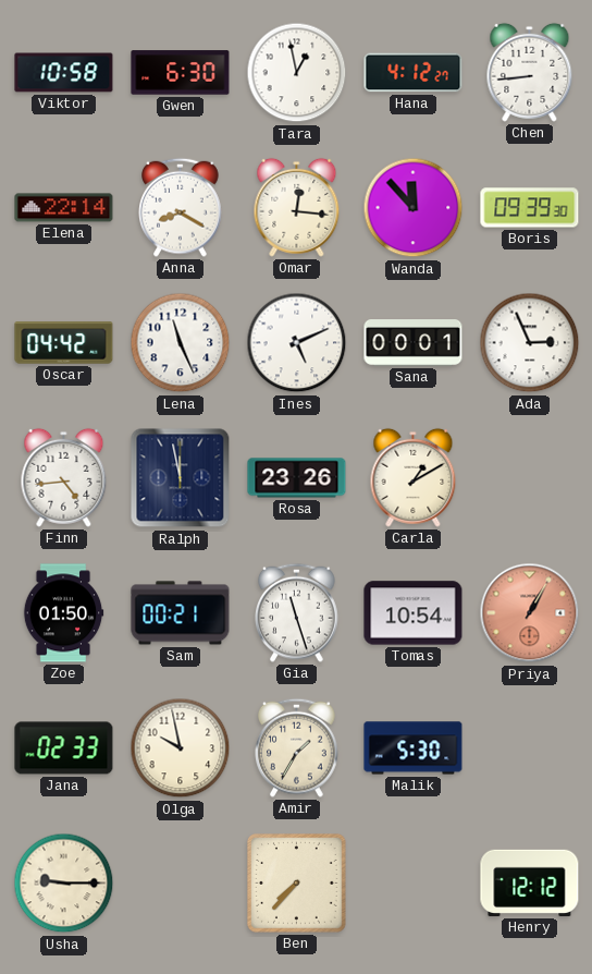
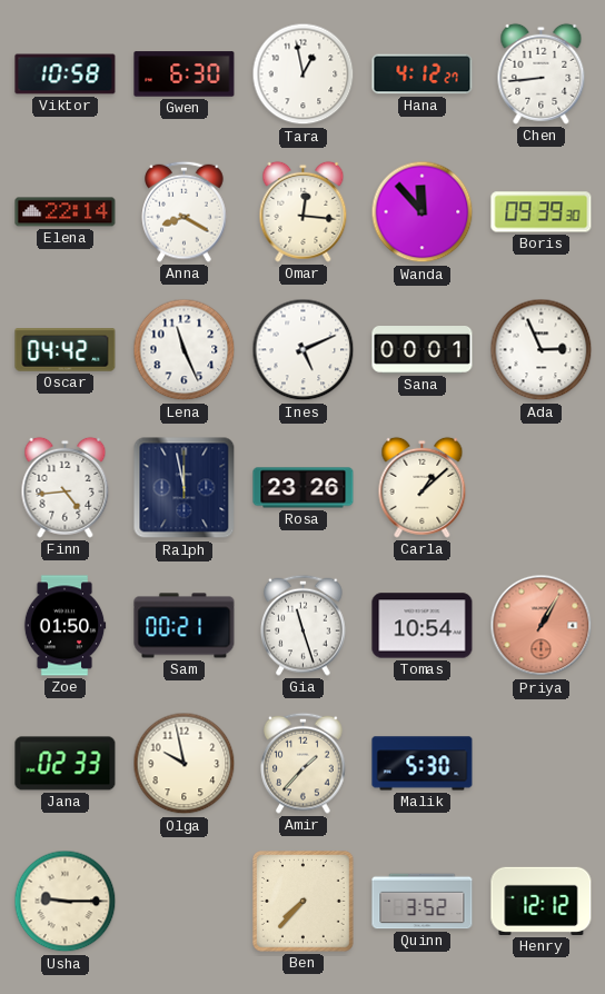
Carla: 1:10 -> 1:08
Amir: 1:35 -> 1:37
Quinn: none -> 3:52
